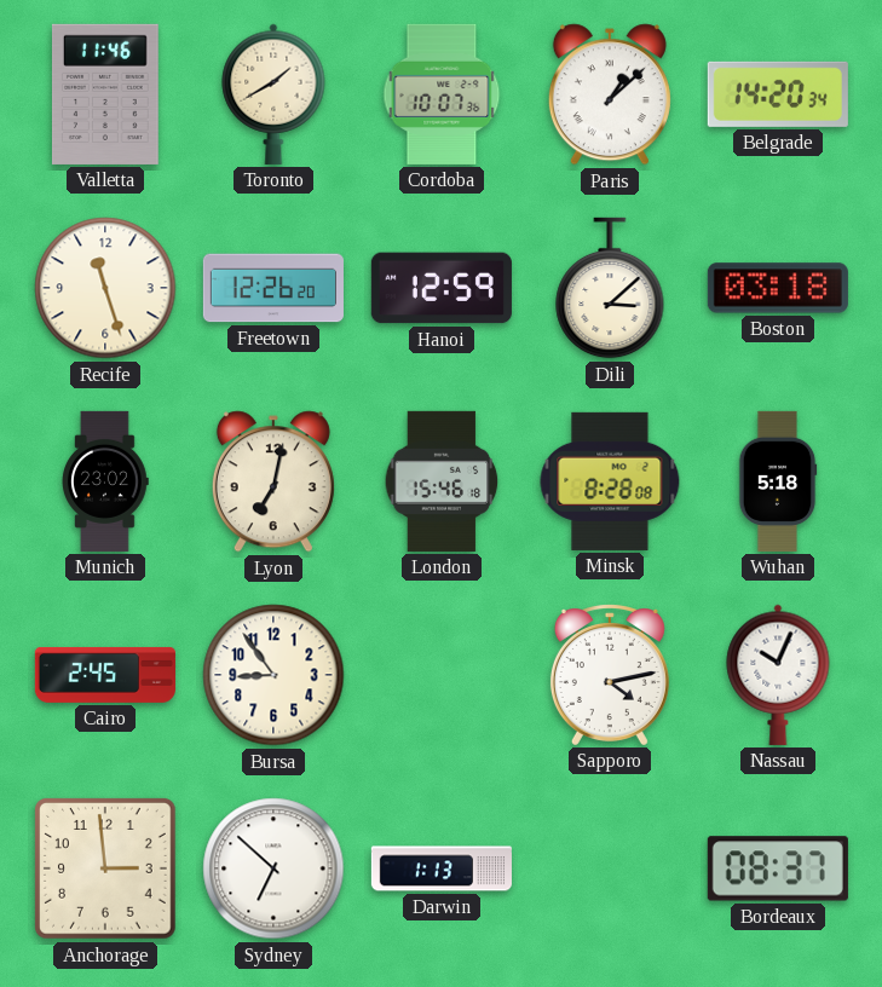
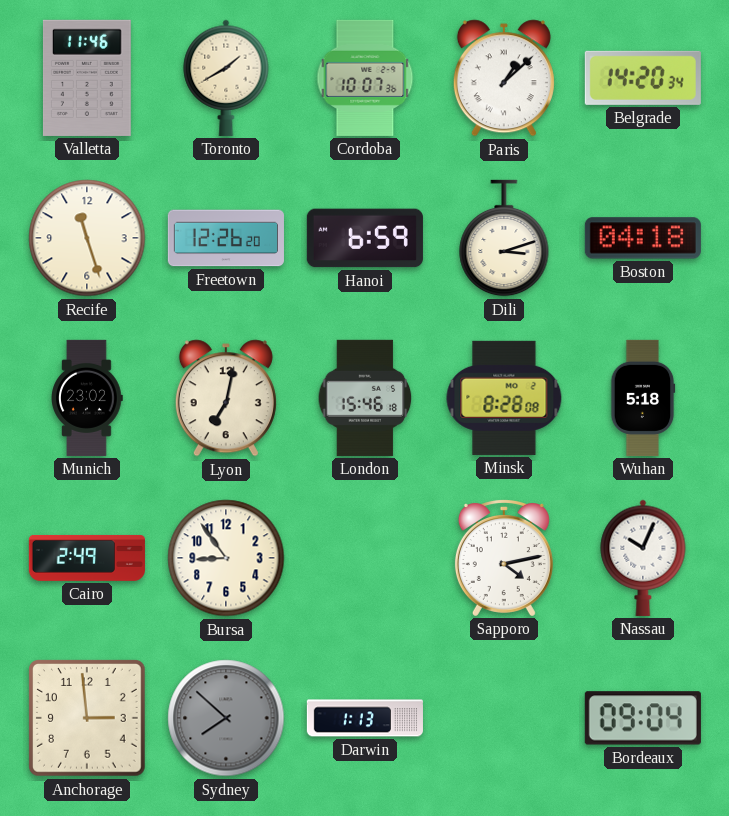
Hanoi: 12:59 -> 6:59
Dili: 3:08 -> 3:12
Boston: 03:18 -> 04:18
Cairo: 2:45 -> 2:49
Sydney: 6:52 -> 7:52
Sydney dial: white -> grey
Bordeaux: 08:37 -> 09:04
